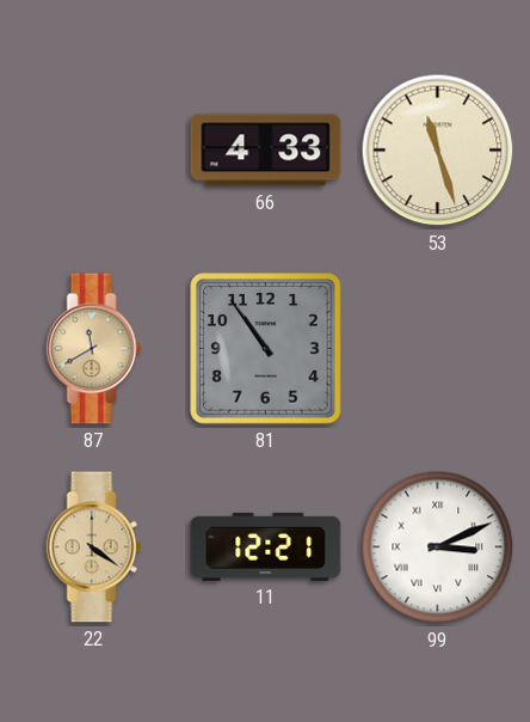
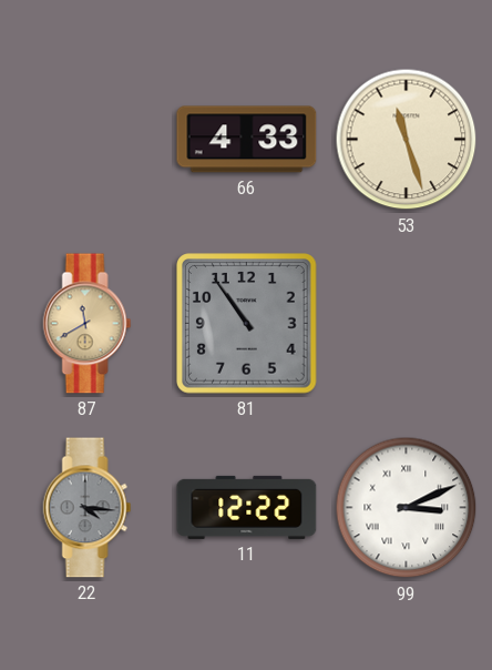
22: 4:21 -> 4:16
22 dial: champagne -> grey
11: 12:21 -> 12:22
